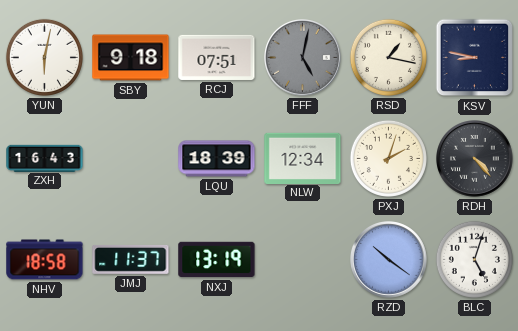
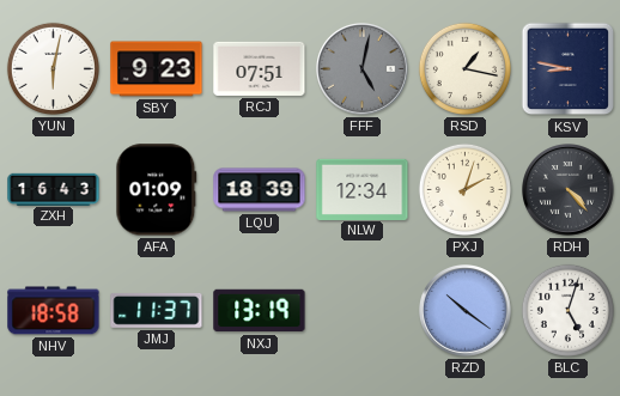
SBY: 9:18 -> 9:23
AFA: none -> 01:09
